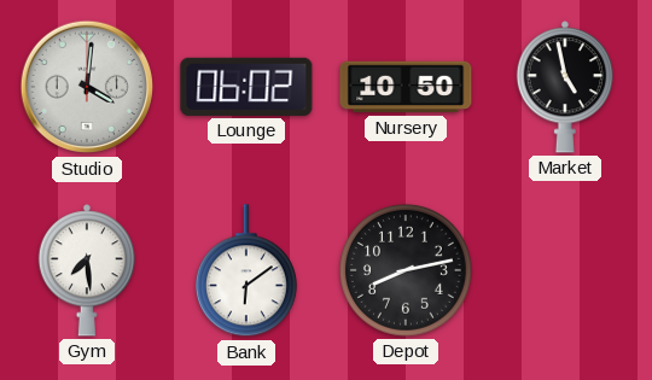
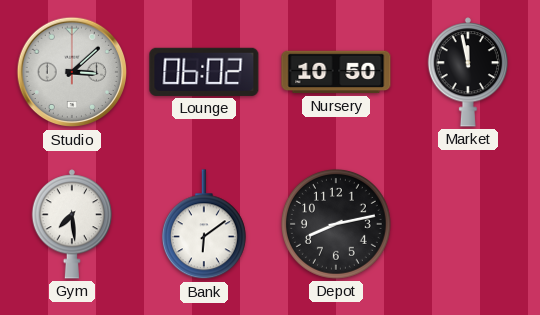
Studio: 4:01 -> 3:08
Market: 4:58 -> 11:58
